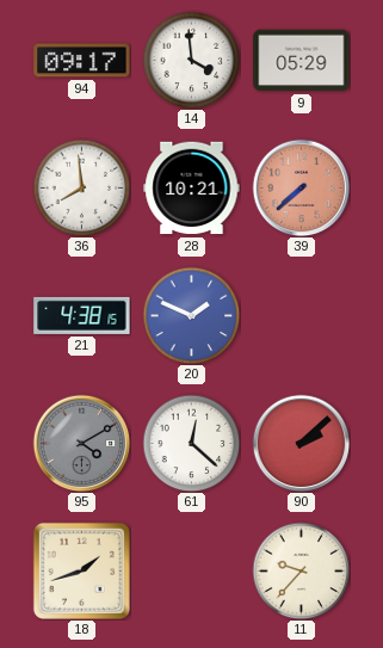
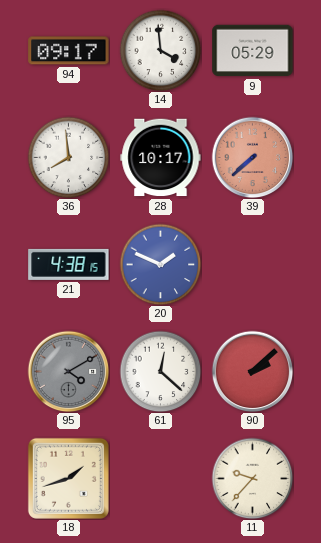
28: 10:21 -> 10:17
